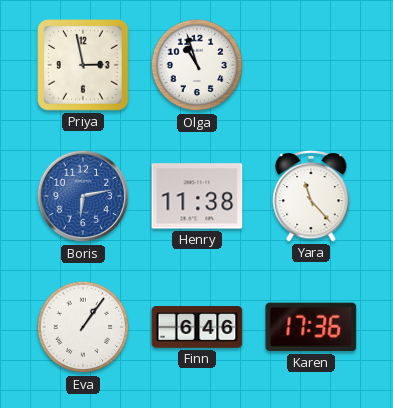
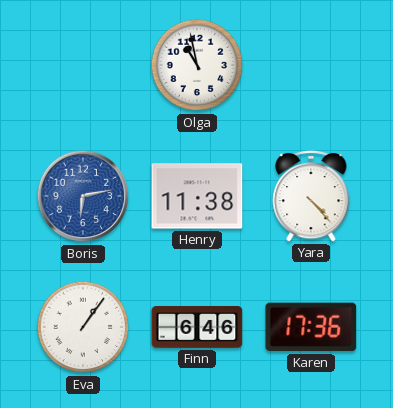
Priya: 2:58 -> none
Olga: 10:57 -> 10:58
Yara: 11:23 -> 4:23
